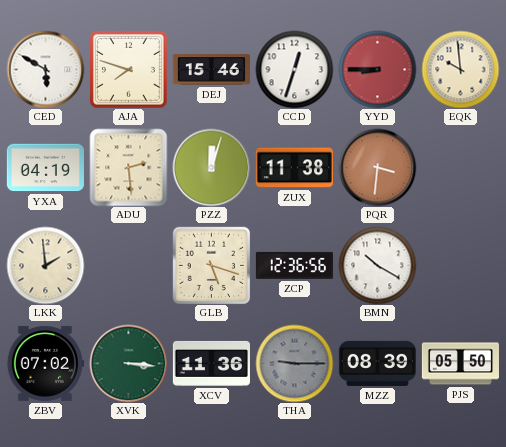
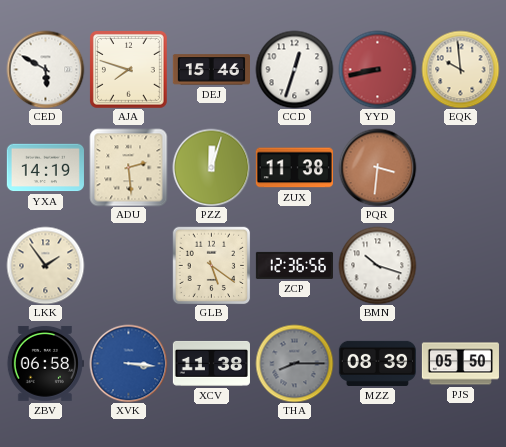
YYD: 8:45 -> 8:43
YXA: 04:19 -> 14:19
LKK: 1:59 -> 1:54
GLB: 5:18 -> 5:21
BMN: 10:20 -> 10:18
ZBV: 07:02 -> 06:58
XVK dial: green -> blue
XCV: 11:36 -> 11:38
THA: 9:15 -> 8:15
